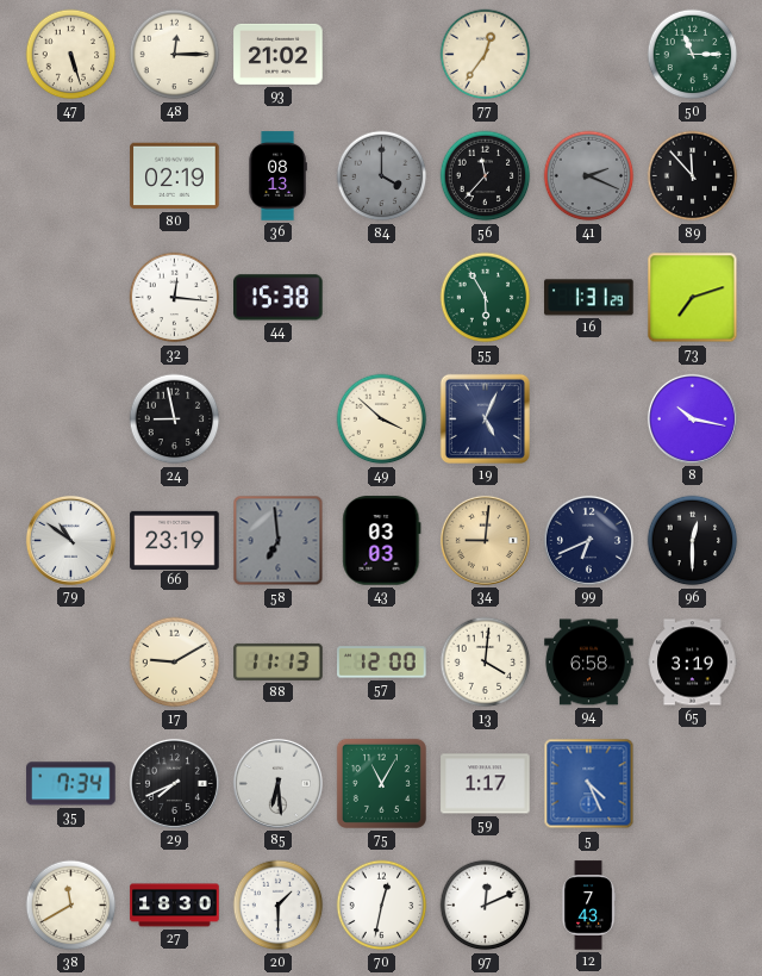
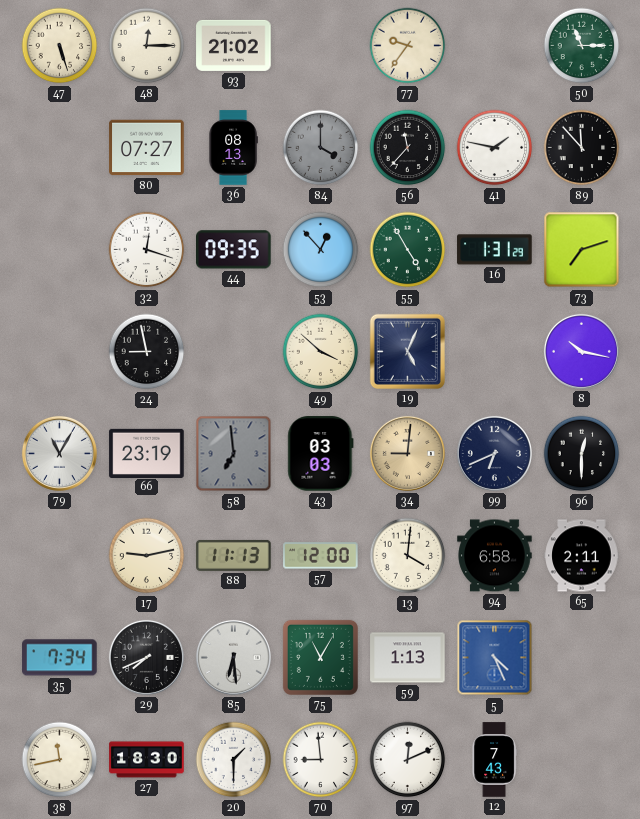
77: 12:36 -> 9:36
80: 02:19 -> 07:27
41: 2:19 -> 1:47
41 dial: grey -> white
32: 12:16 -> 12:18
44: 15:38 -> 09:35
53: none -> 12:53
55: 5:55 -> 4:55
79: 10:51 -> 11:05
17: 9:10 -> 9:13
65: 3:19 -> 2:11
59: 1:17 -> 1:13
38: 11:40 -> 11:43
70: 12:32 -> 8:59
